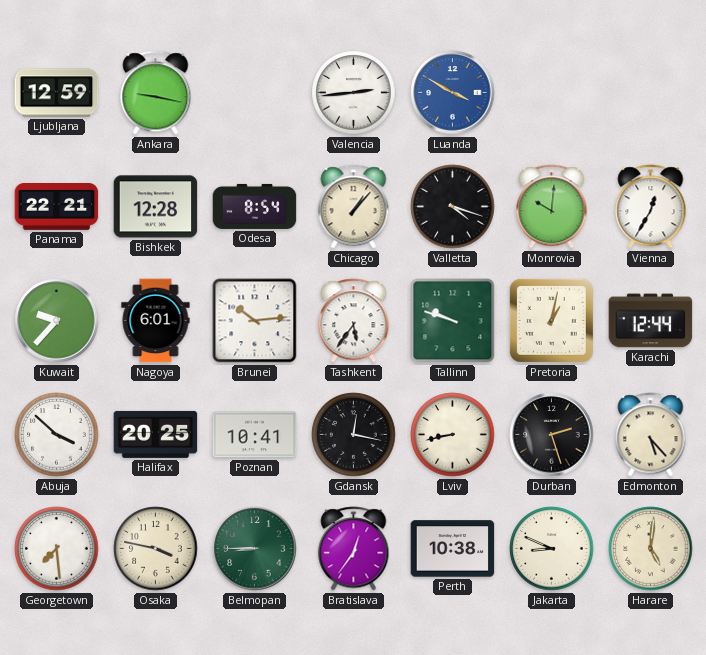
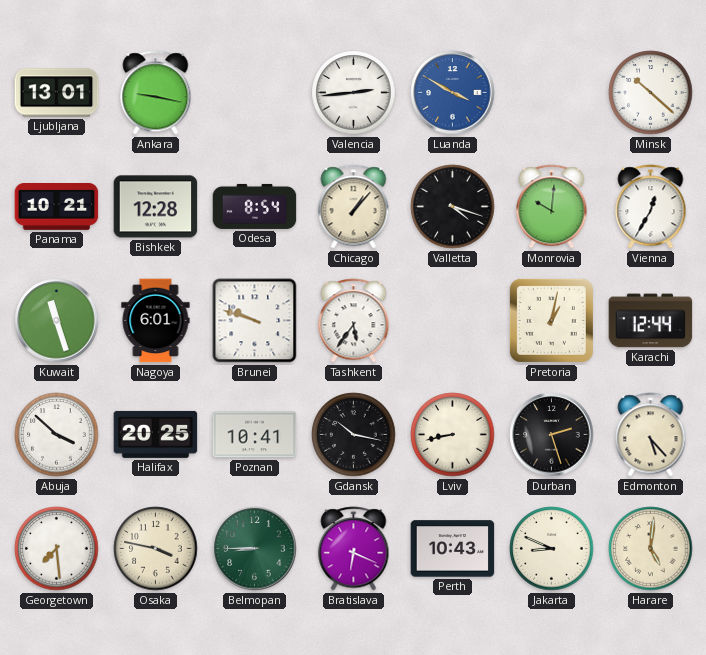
Ljubljana: 12:59 -> 13:01
Minsk: none -> 10:22
Panama: 22:21 -> 10:21
Kuwait: 9:37 -> 11:27
Brunei: 10:14 -> 9:48
Tallinn: 9:48 -> none
Gdansk: 12:17 -> 10:17
Bratislava: 12:36 -> 6:19
Perth: 10:38 -> 10:43
